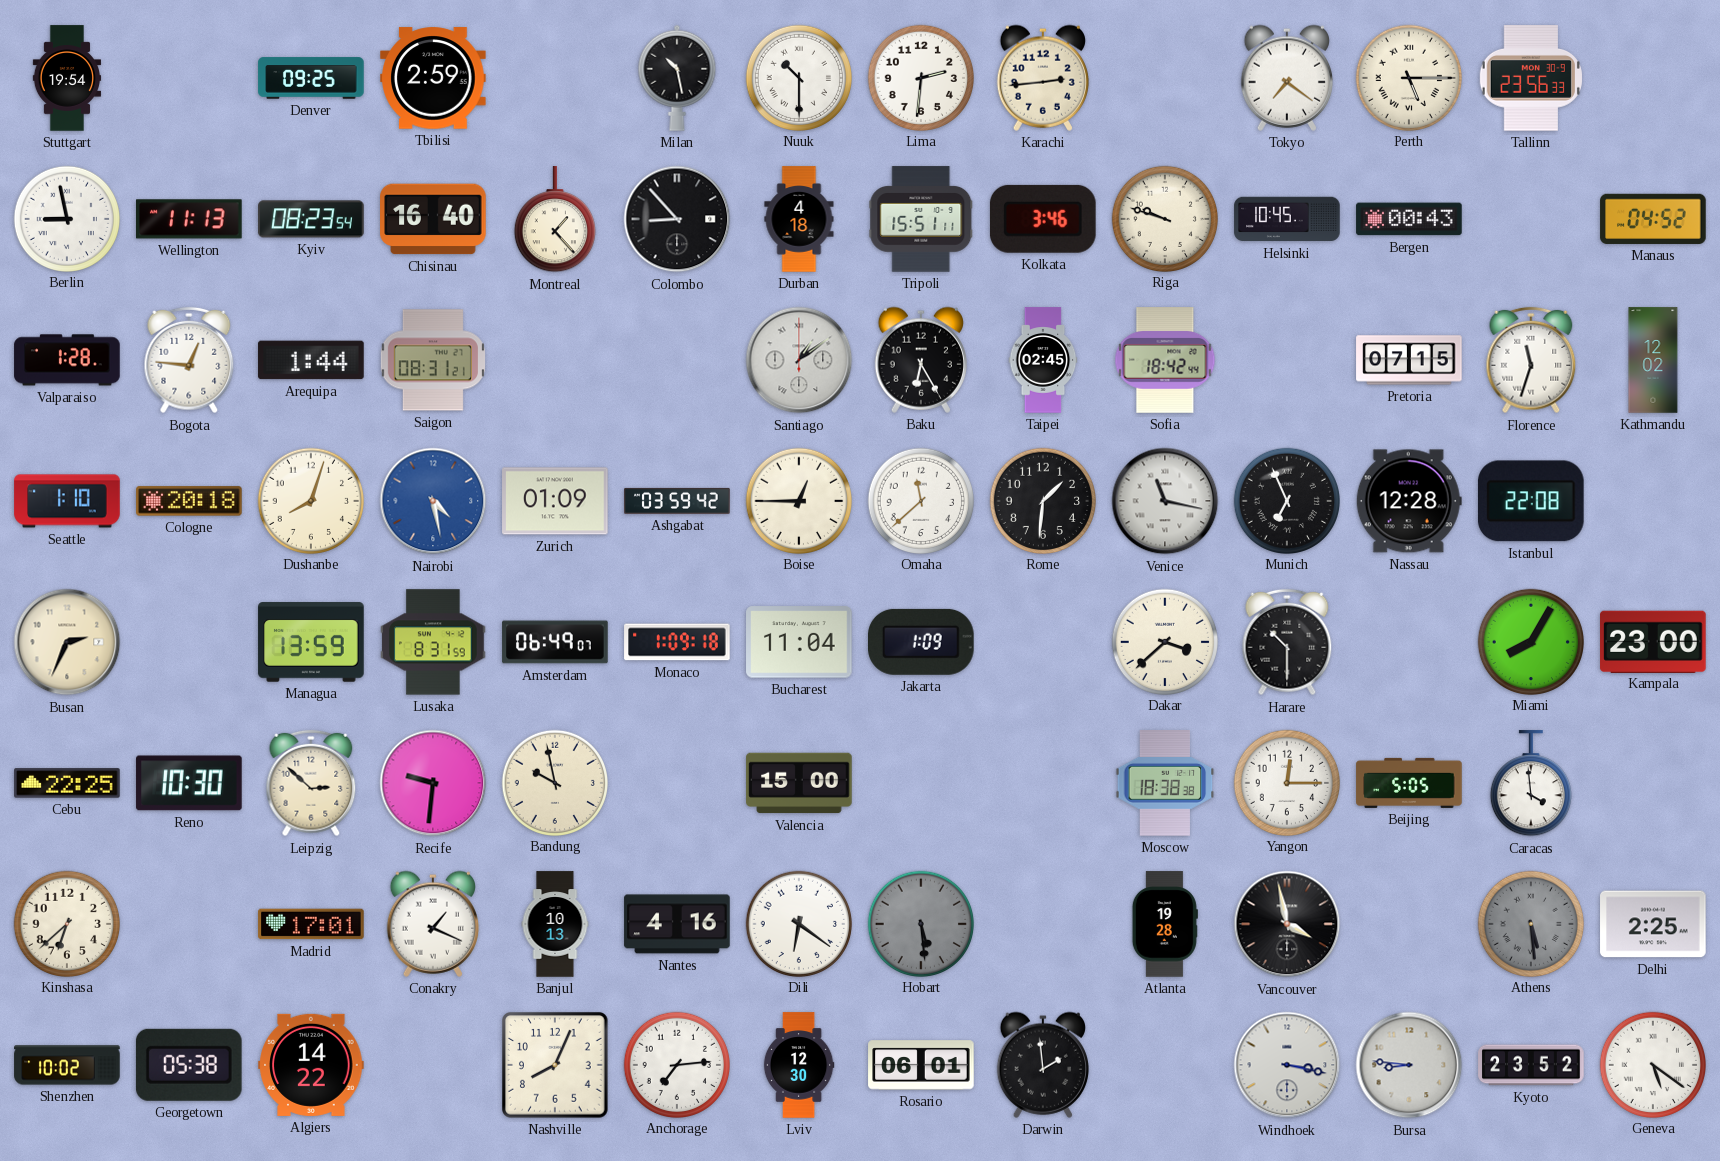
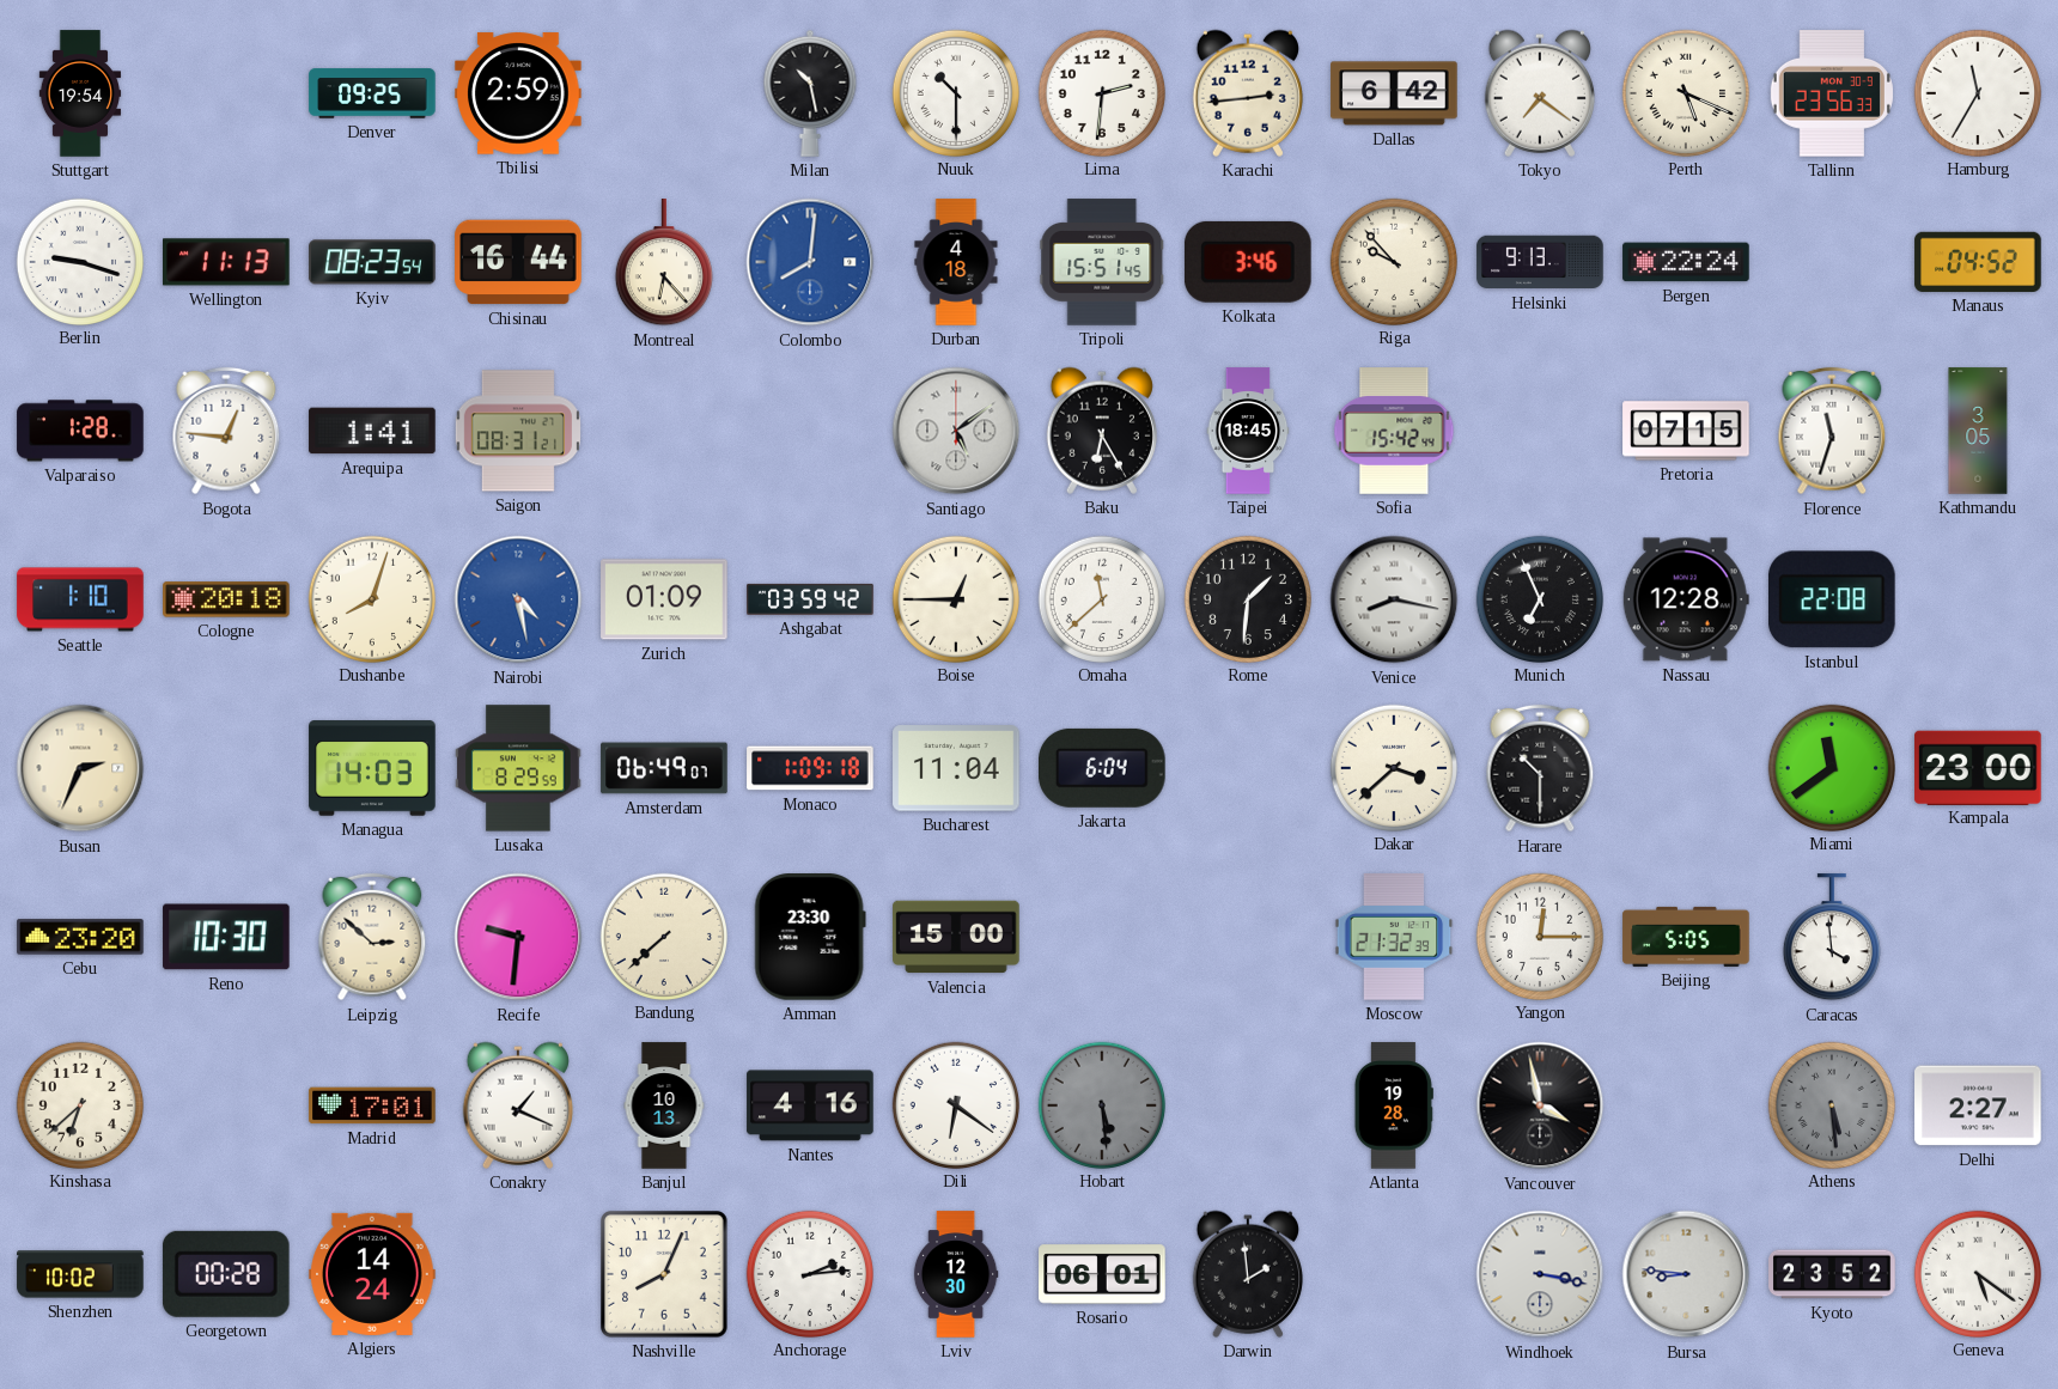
Dallas: none -> 6:42
Perth: 5:15 -> 5:19
Hamburg: none -> 11:35
Berlin: 8:58 -> 9:18
Chisinau: 16:40 -> 16:44
Montreal: 1:23 -> 6:23
Colombo: 8:53 -> 8:01
Colombo dial: black -> blue
Tripoli: 15:51:11 -> 15:51:45
Riga: 9:48 -> 9:53
Helsinki: 10:45 -> 9:13
Bergen: 00:43 -> 22:24
Arequipa: 1:44 -> 1:41
Santiago: 1:09 -> 5:09
Taipei: 02:45 -> 18:45
Sofia: 18:42 -> 15:42
Kathmandu: 12:02 -> 3:05
Venice: 11:17 -> 8:17
Managua: 13:59 -> 14:03
Lusaka: 8:31 -> 8:29
Jakarta: 1:09 -> 6:04
Miami: 8:05 -> 11:39
Cebu: 22:25 -> 23:20
Bandung: 9:58 -> 7:38
Amman: none -> 23:30
Moscow: 18:38 -> 21:32
Delhi: 2:25 -> 2:27
Georgetown: 05:38 -> 00:28
Algiers: 14:22 -> 14:24
Anchorage: 7:14 -> 2:14
